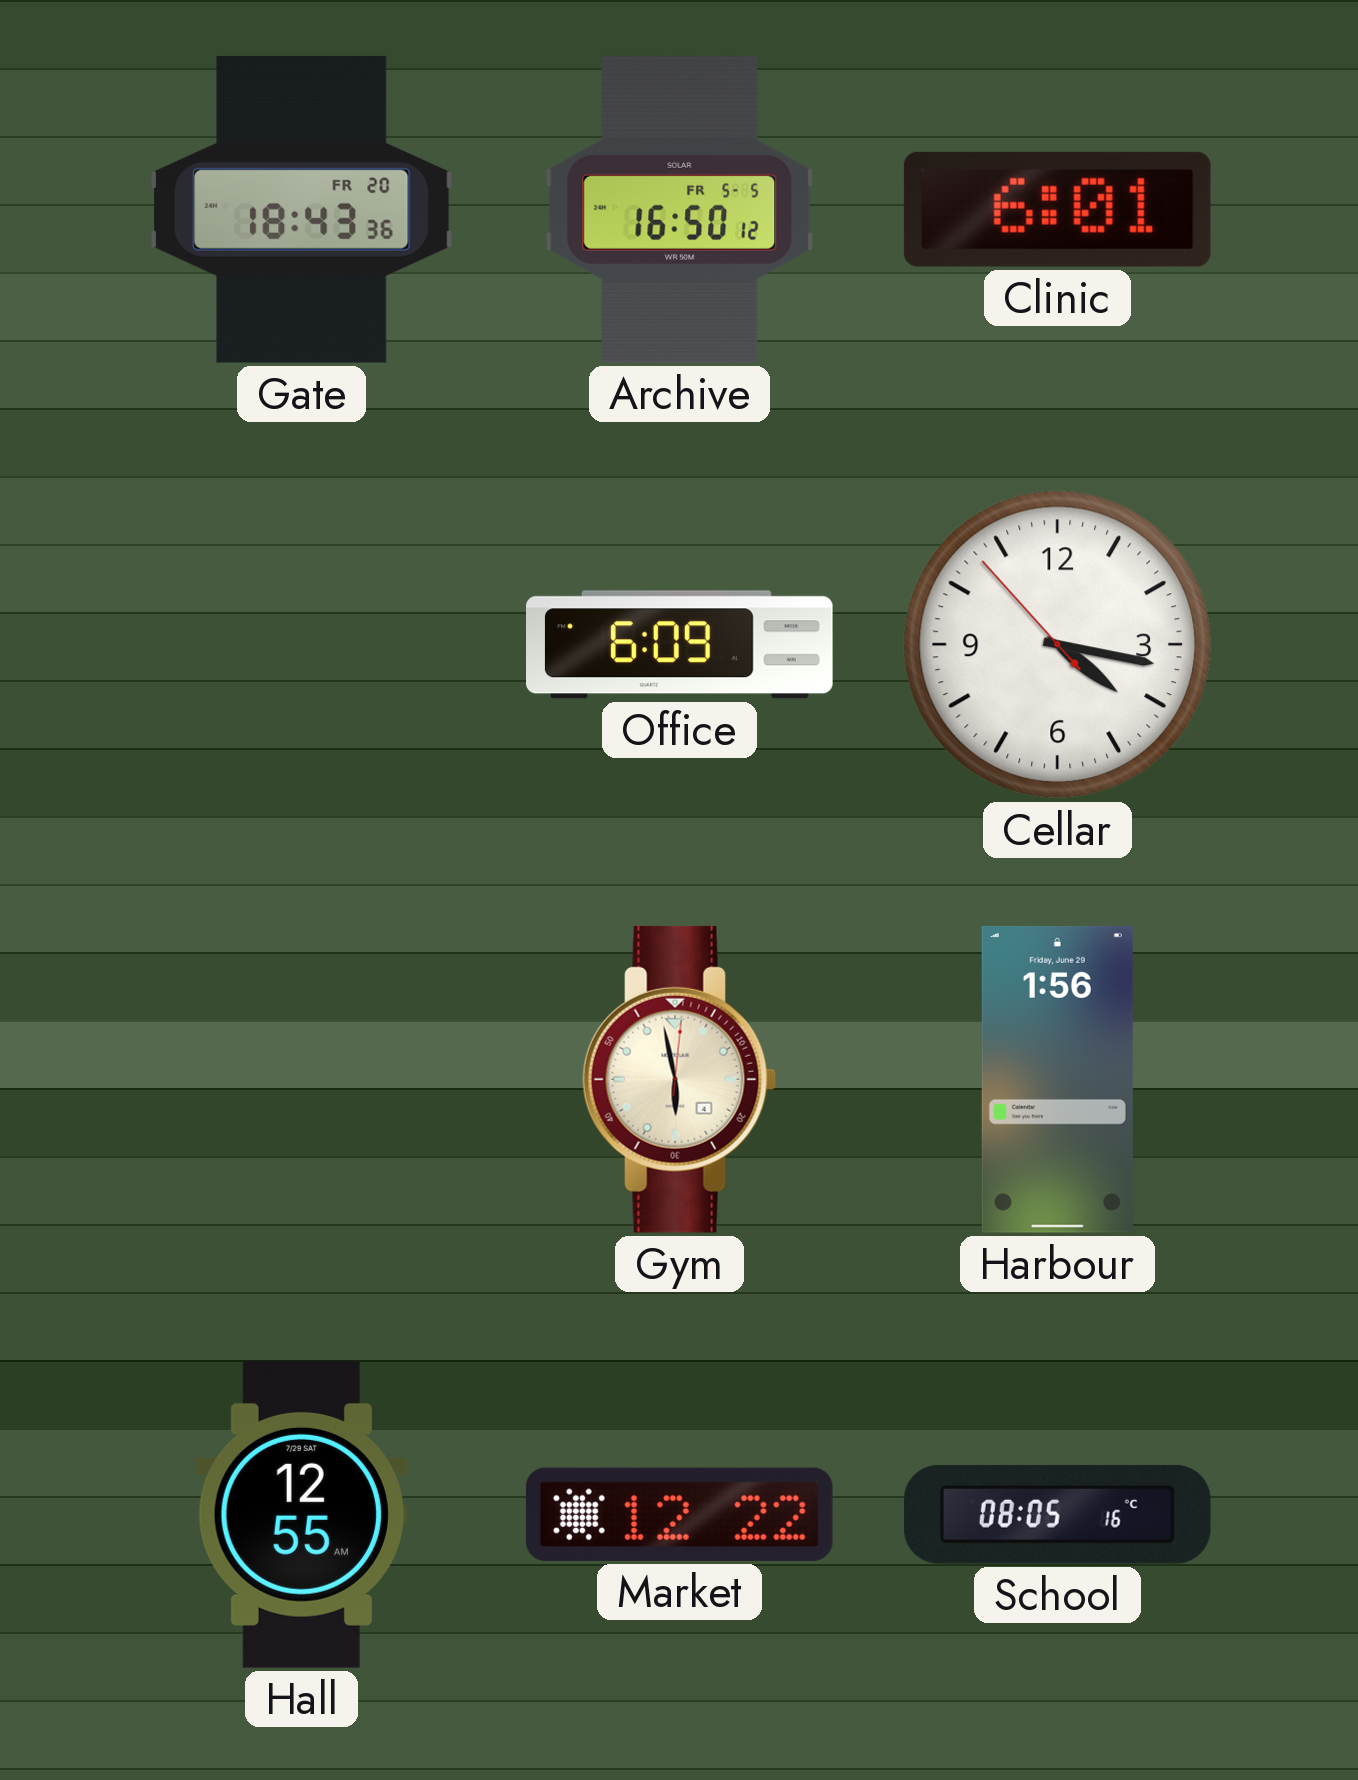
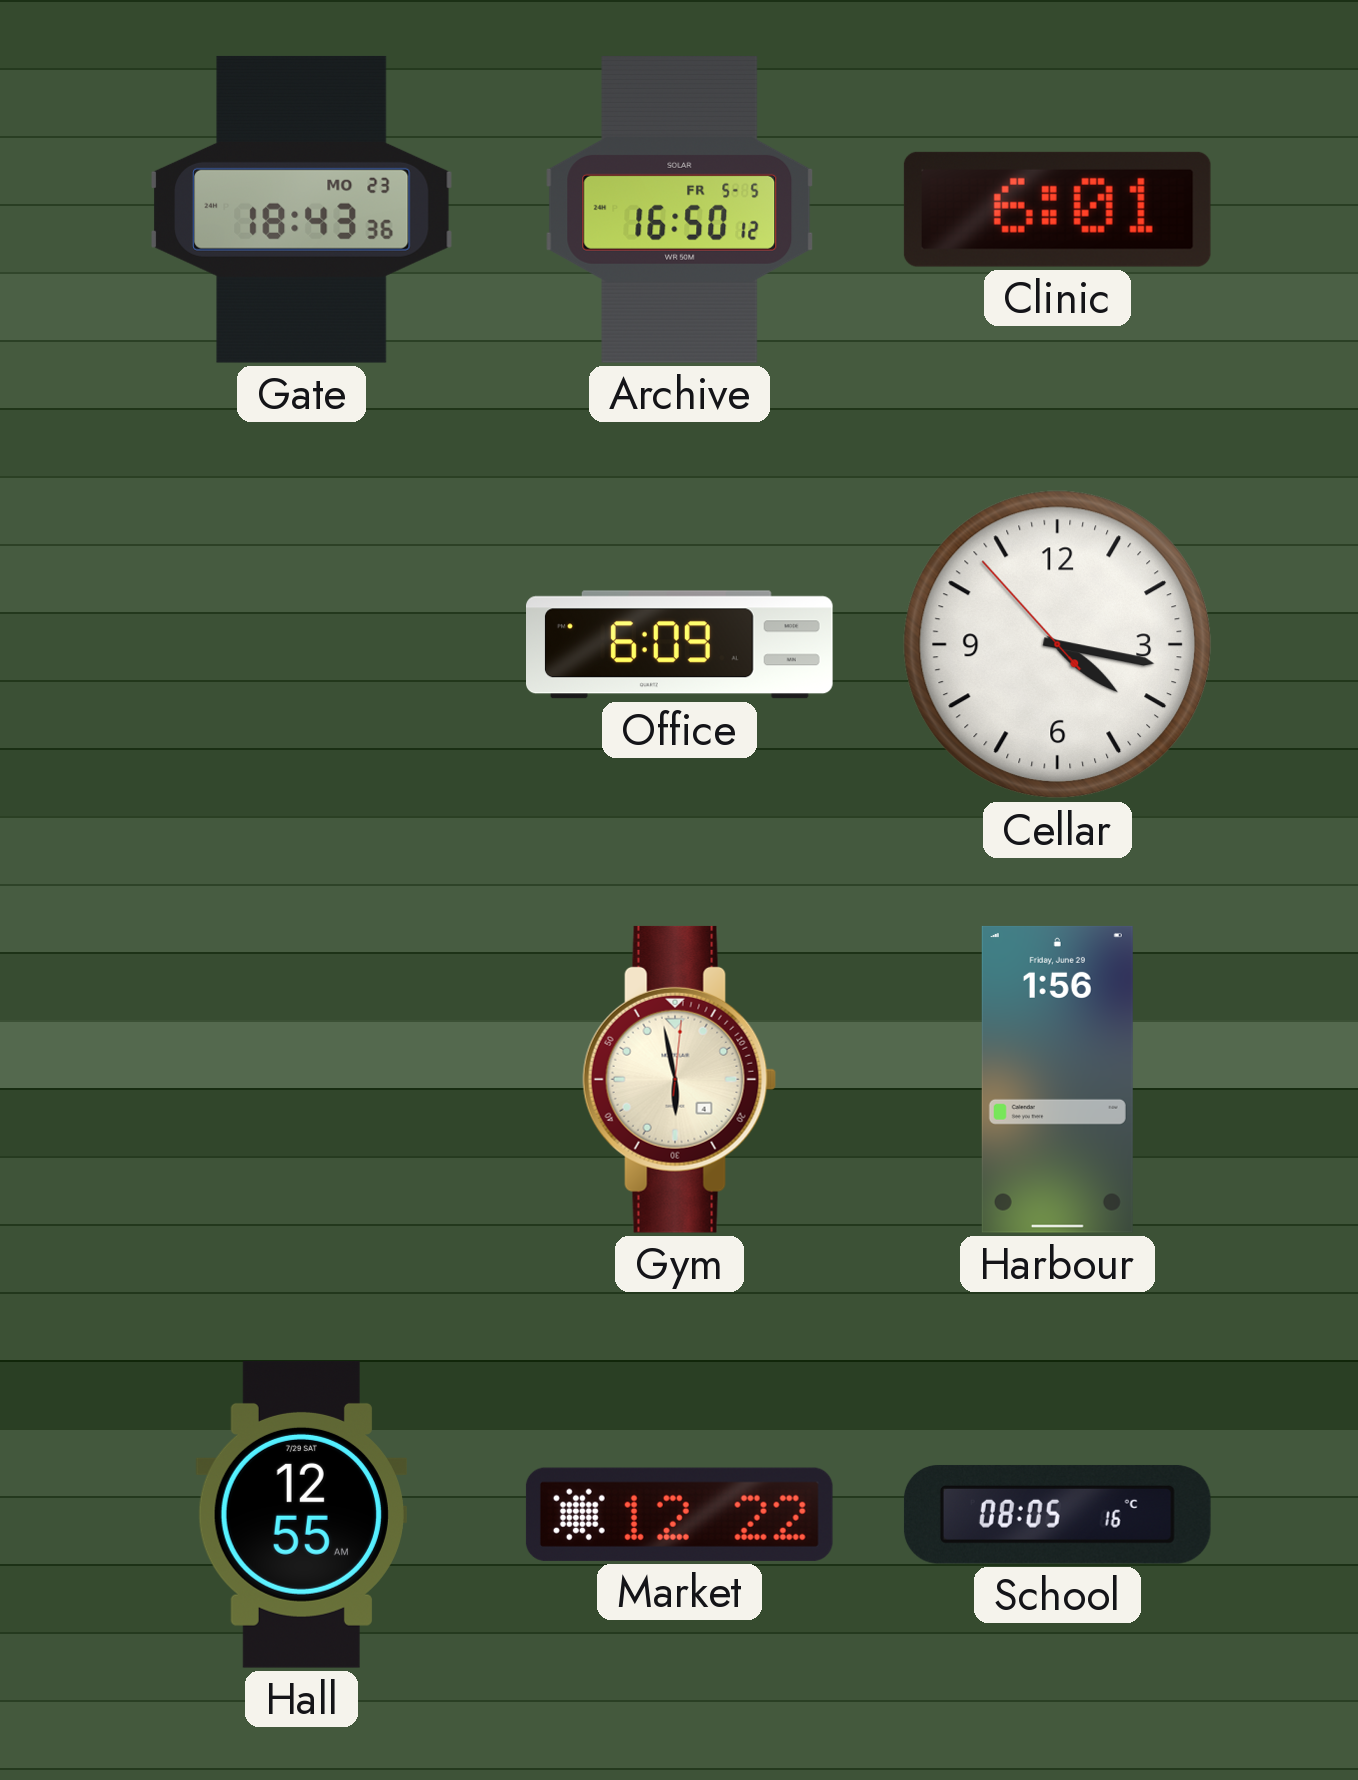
Gate date: FR 20 -> MO 23
